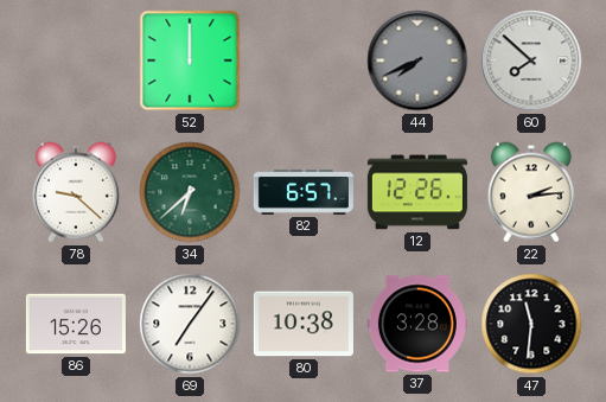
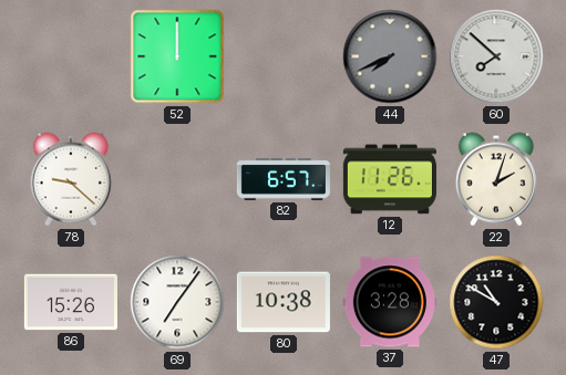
34: 6:38 -> none
12: 12:26 -> 11:26
22: 2:14 -> 2:03
47: 11:31 -> 10:50
